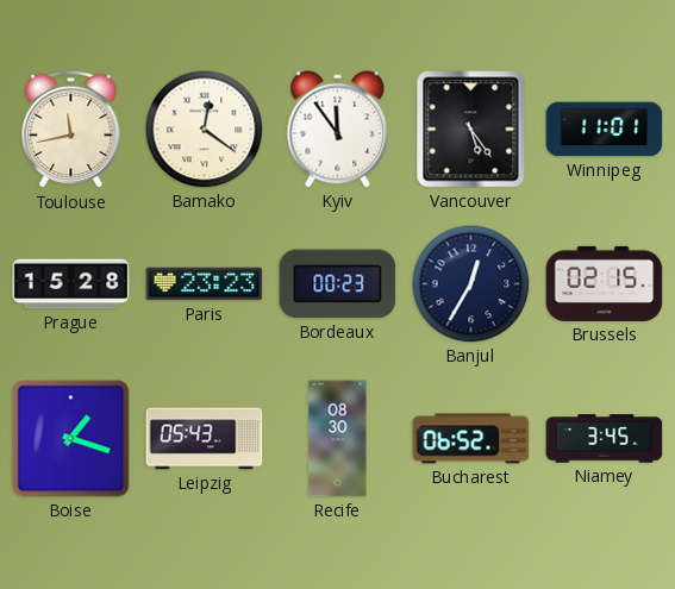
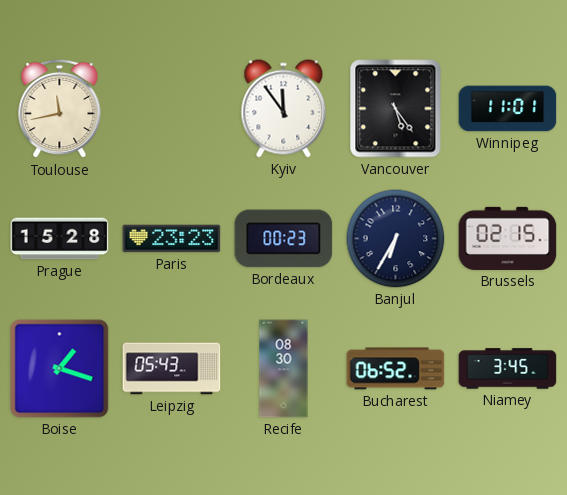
Bamako: 12:21 -> none
Banjul: 12:35 -> 6:35
